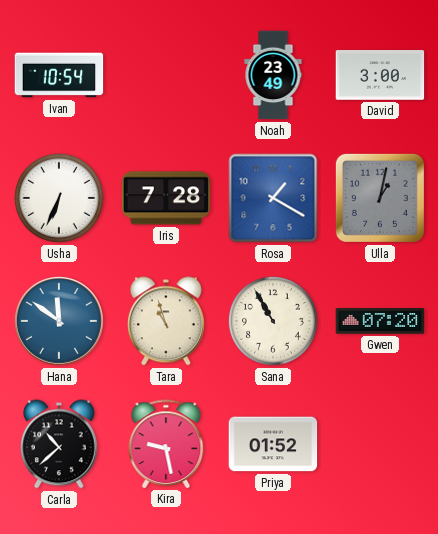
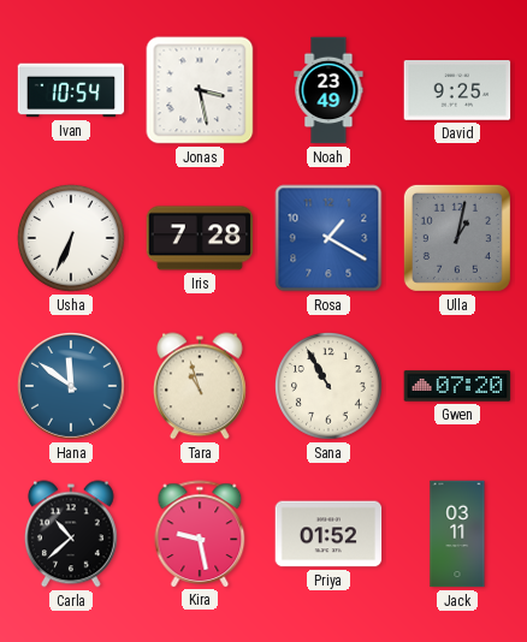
Jonas: none -> 3:28
David: 3:00 -> 9:25
Jack: none -> 03:11
